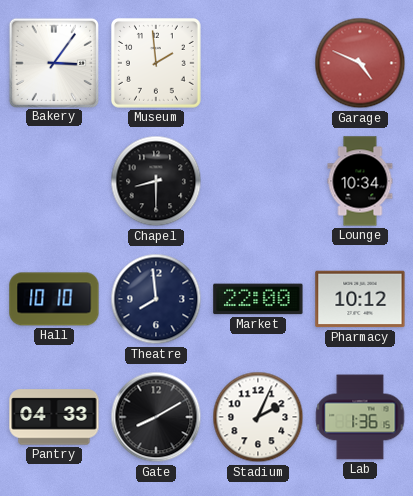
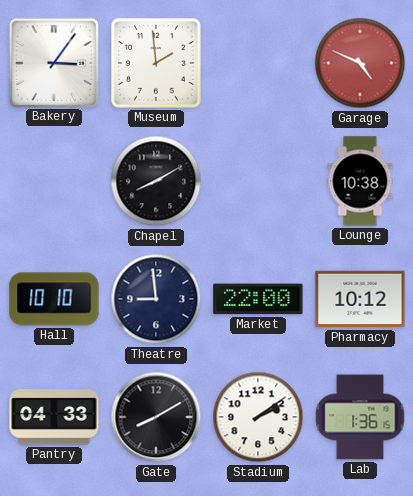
Chapel: 8:30 -> 8:10
Lounge: 10:34 -> 10:38
Theatre: 7:59 -> 8:59
Stadium: 2:04 -> 2:09
